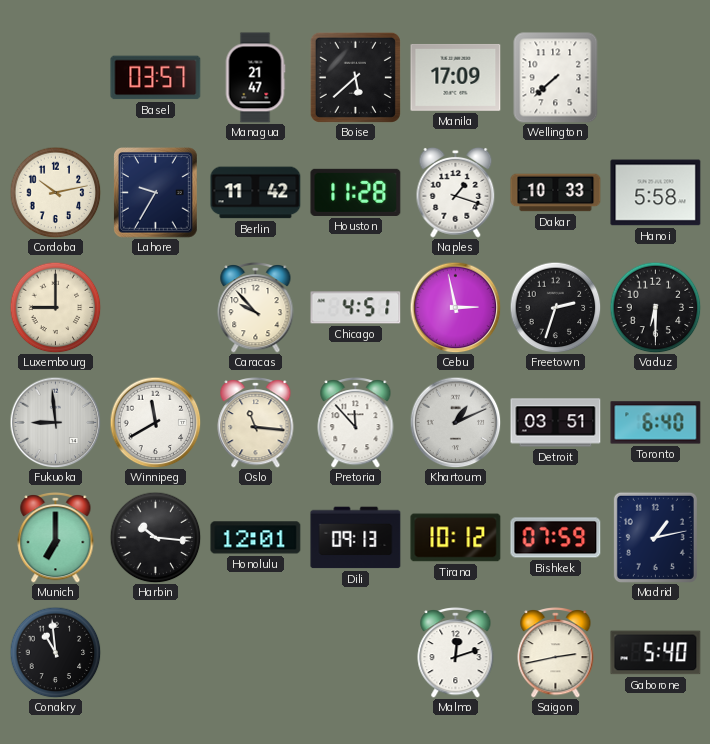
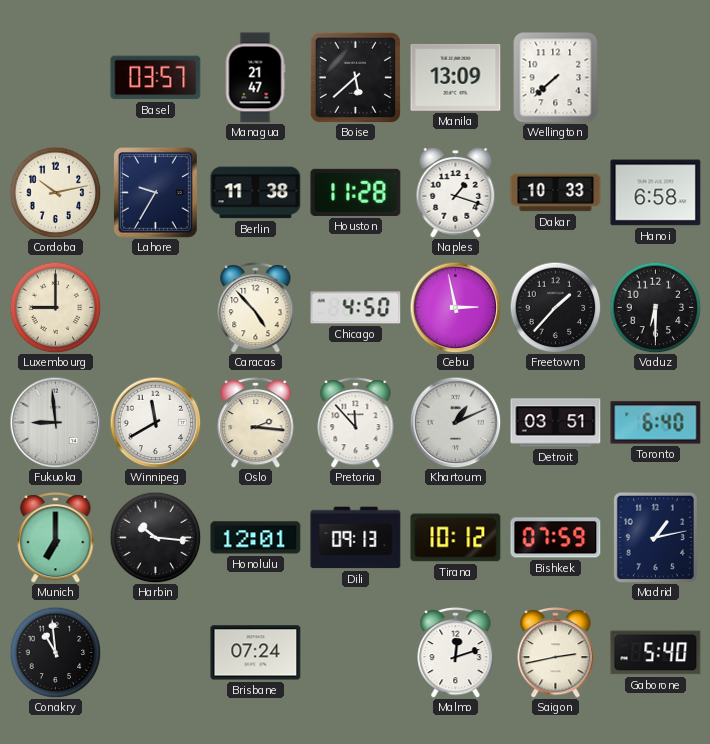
Manila: 17:09 -> 13:09
Berlin: 11:42 -> 11:38
Hanoi: 5:58 -> 6:58
Caracas: 9:53 -> 4:53
Chicago: 4:51 -> 4:50
Freetown: 2:33 -> 1:37
Oslo: 11:16 -> 2:16
Brisbane: none -> 07:24
